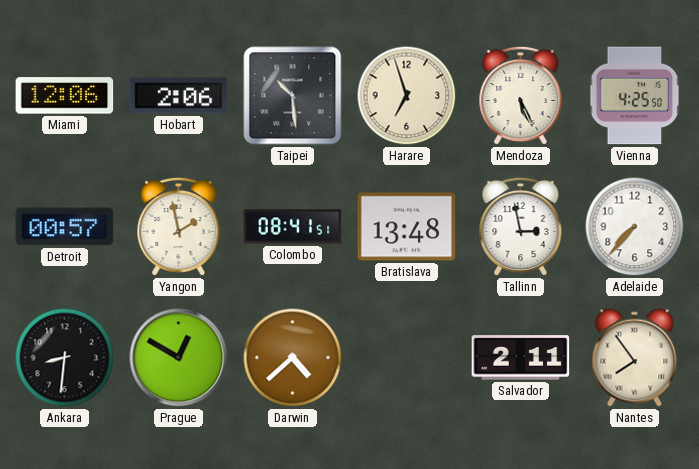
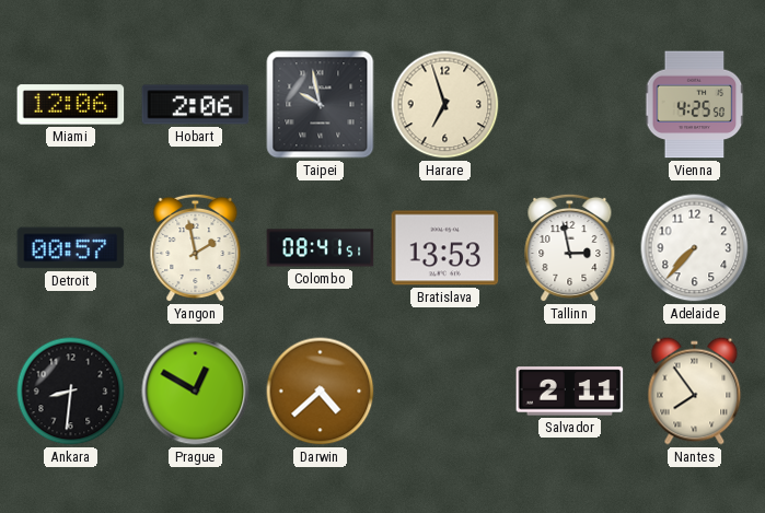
Taipei: 10:29 -> 9:58
Mendoza: 5:26 -> none
Bratislava: 13:48 -> 13:53
